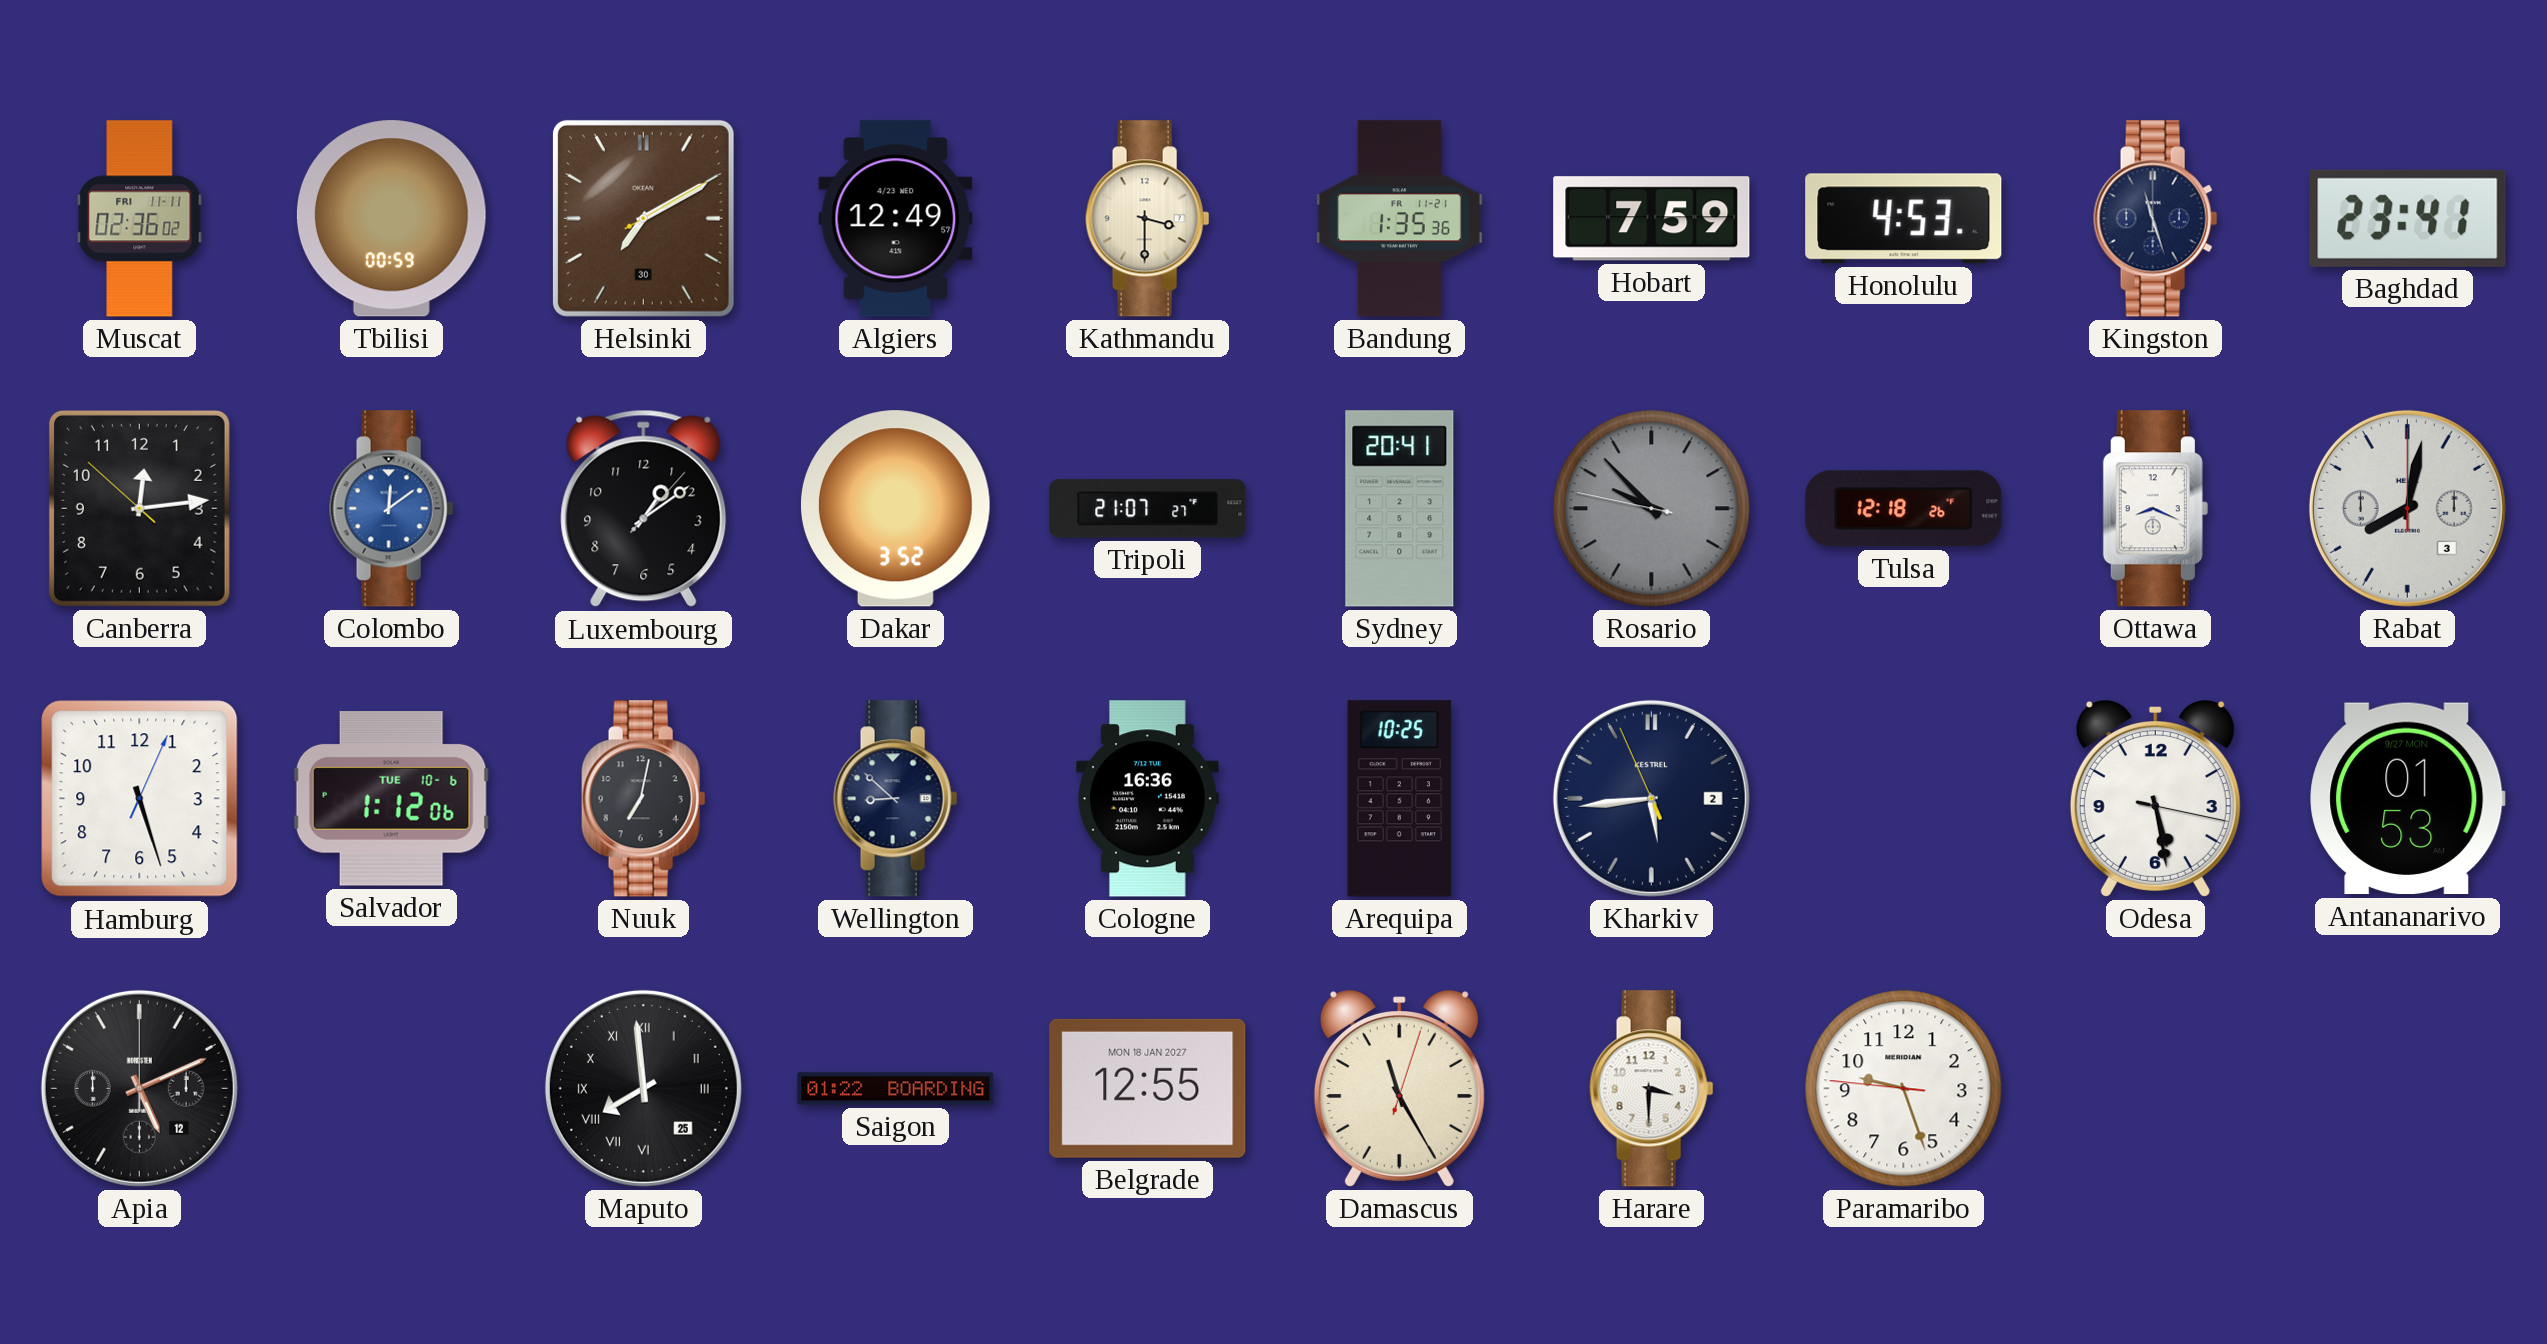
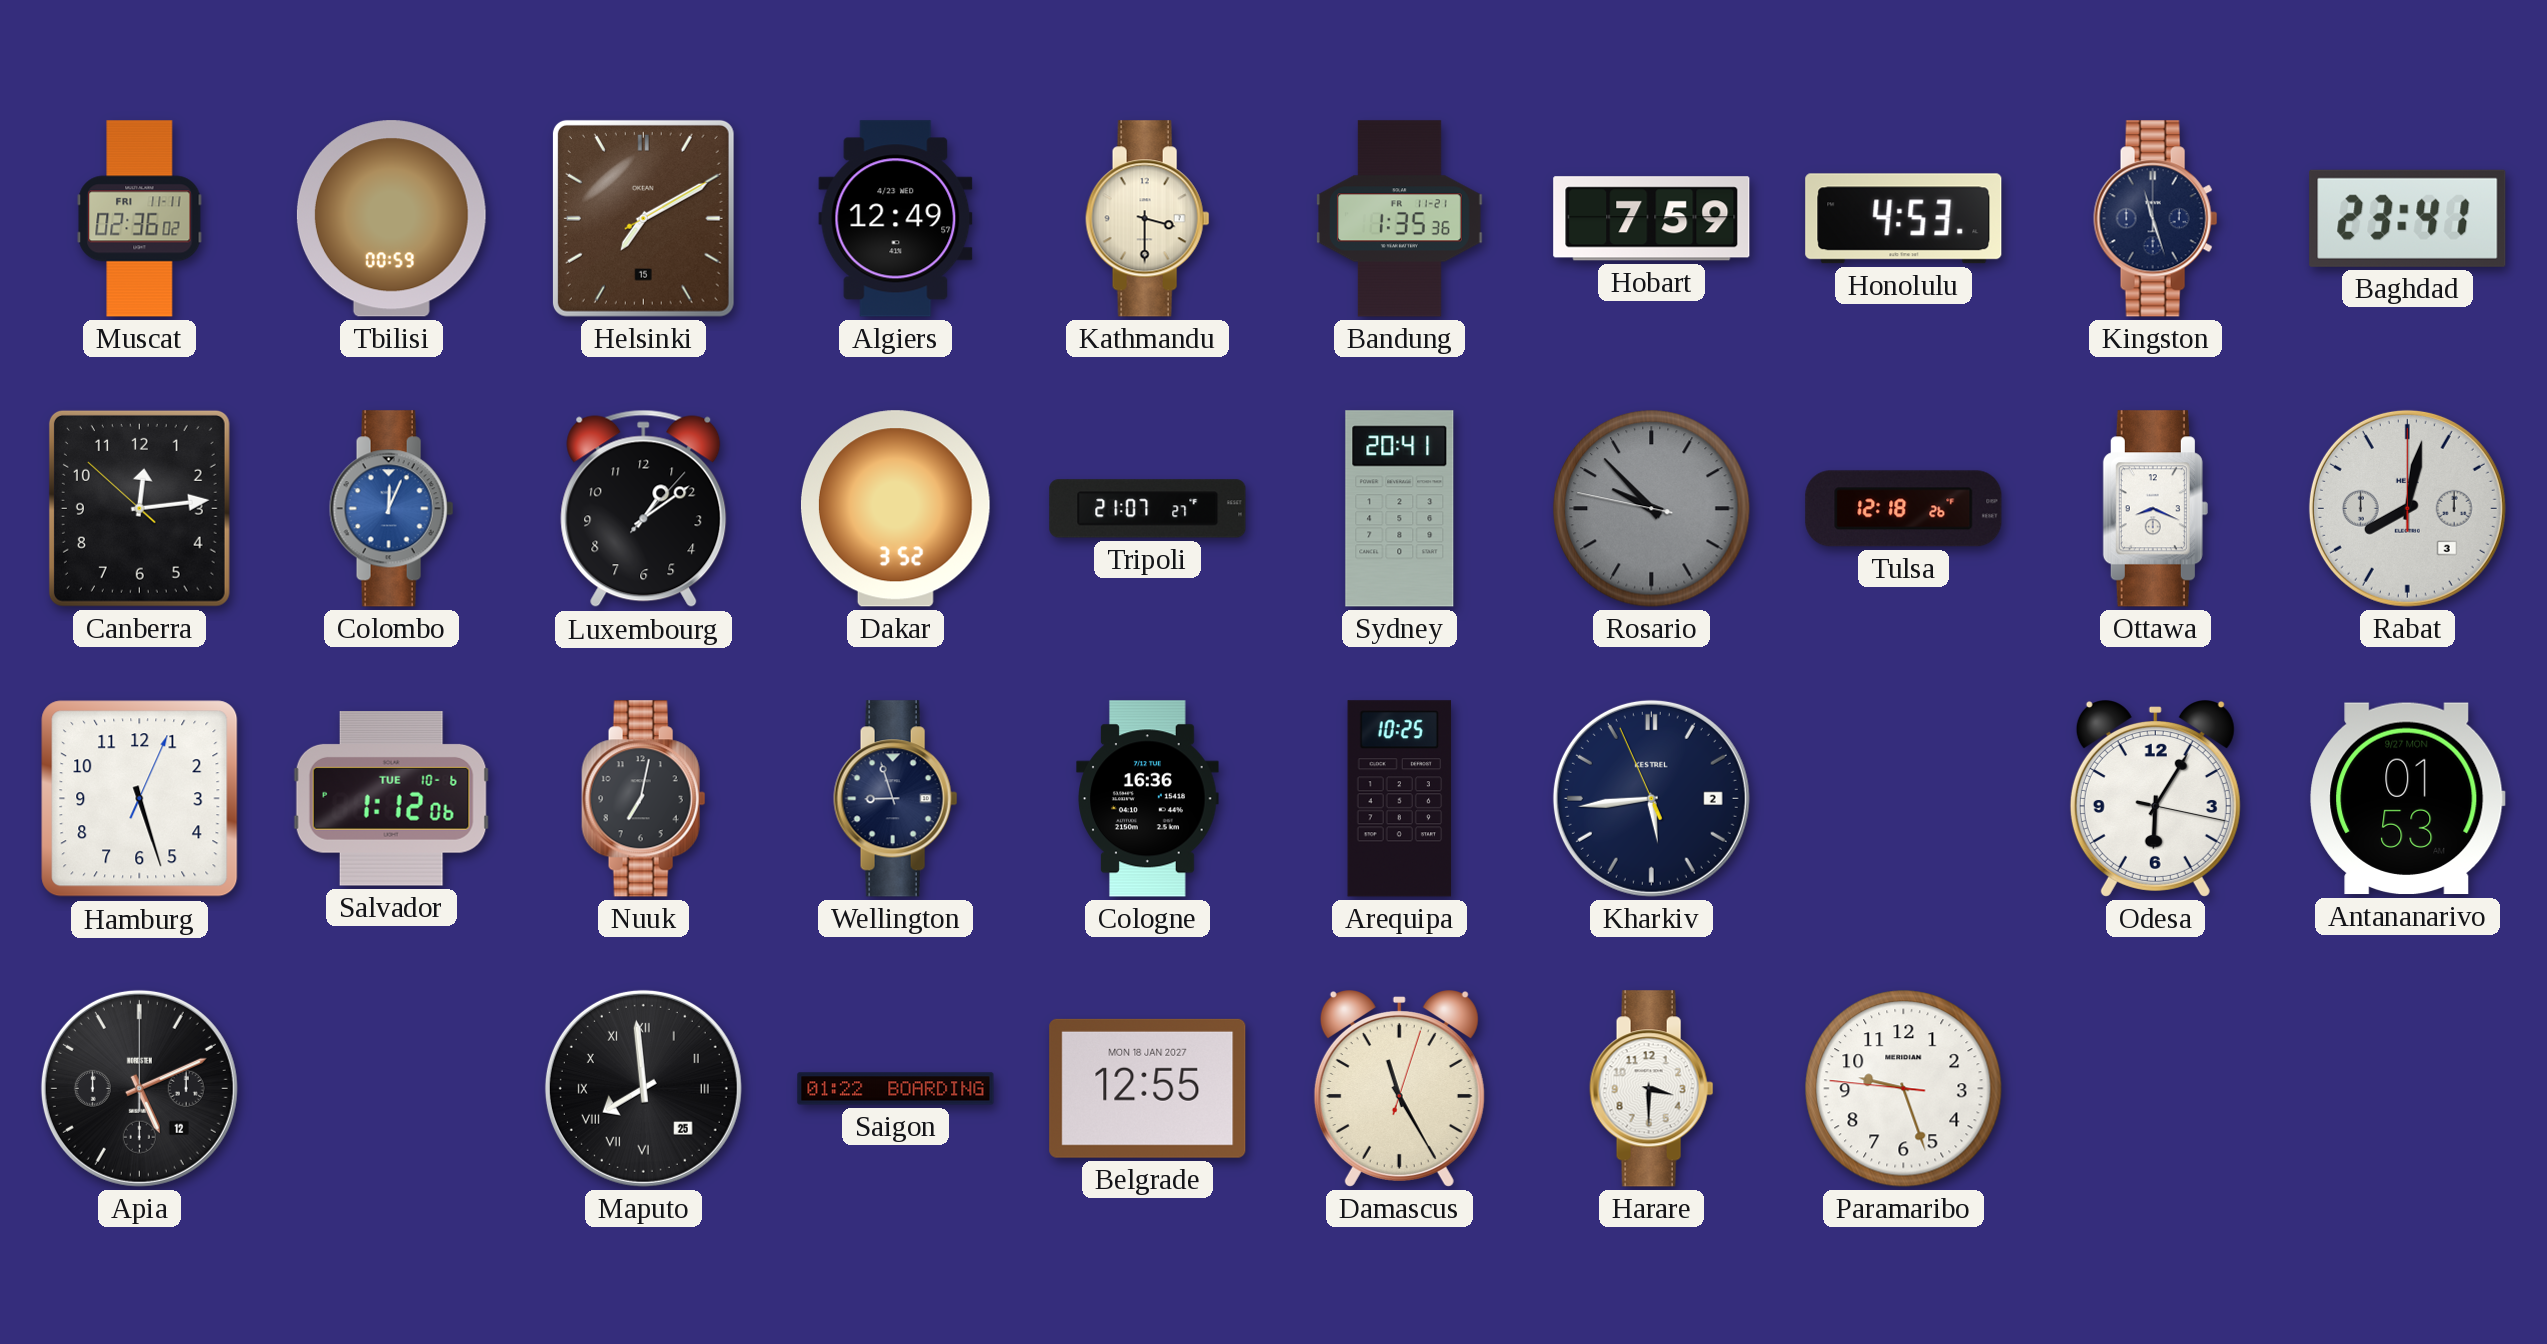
Helsinki date: 30 -> 15
Colombo: 12:09 -> 12:04
Wellington: 8:52 -> 8:57
Odesa: 5:28 -> 6:05
